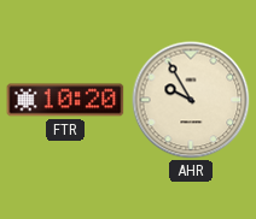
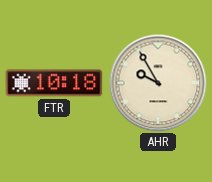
FTR: 10:20 -> 10:18
